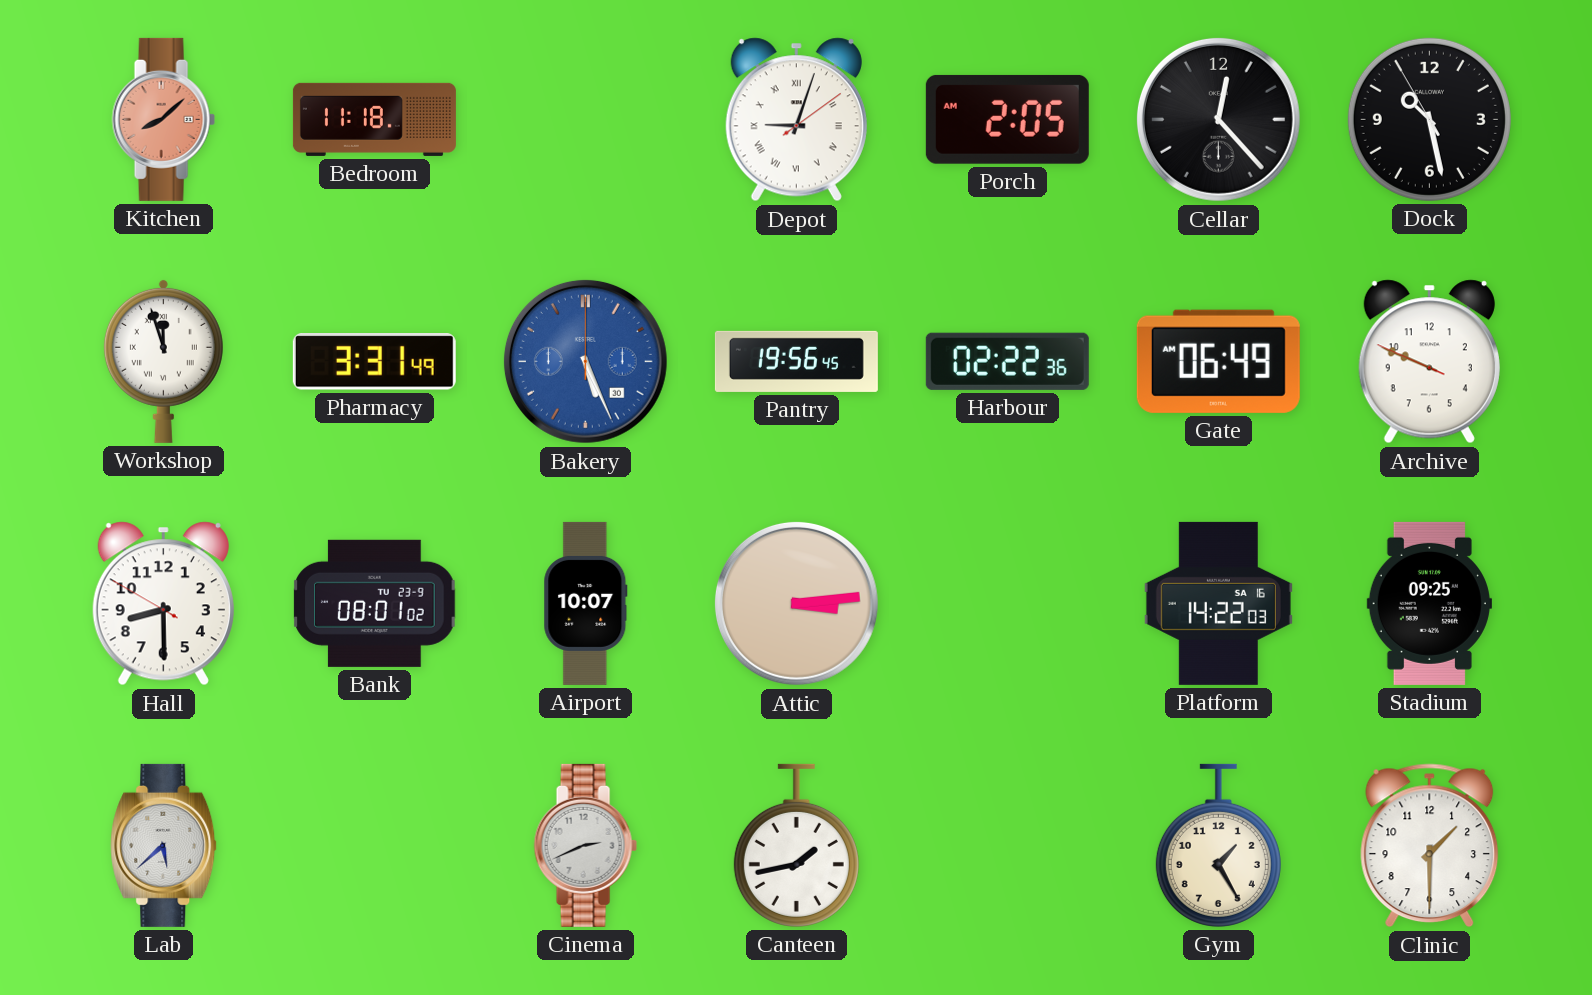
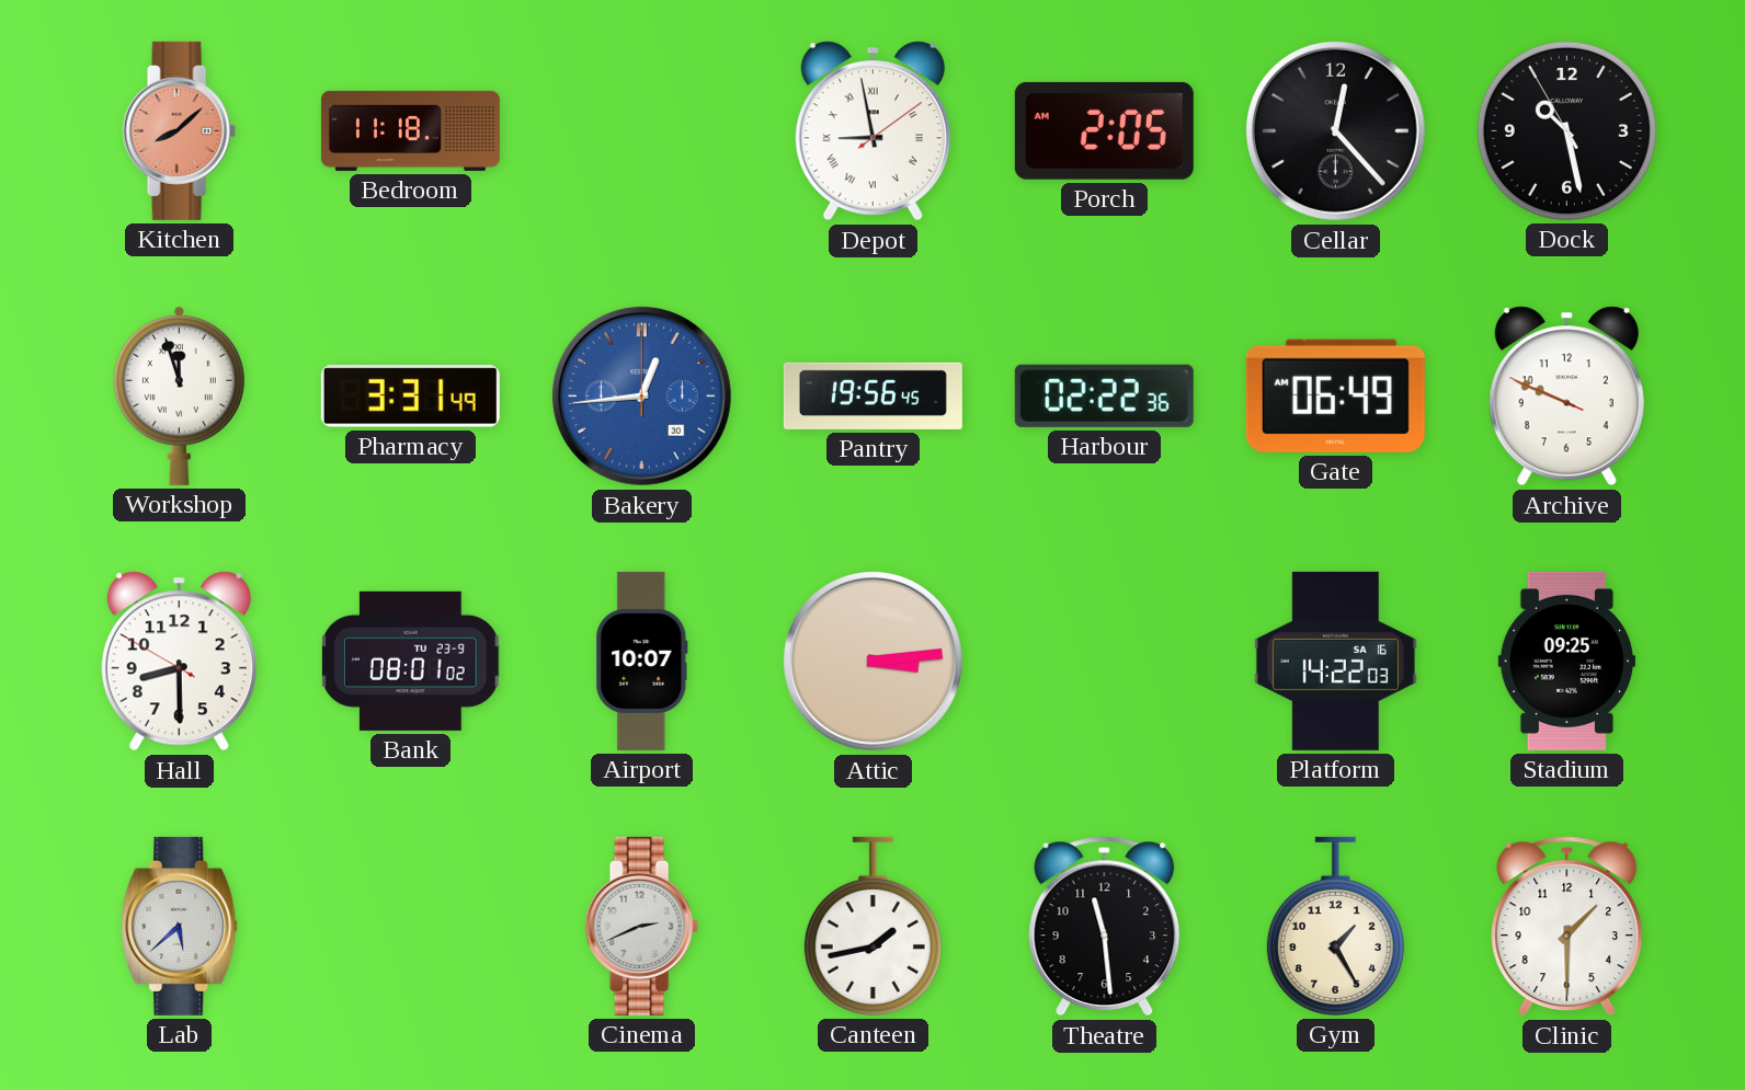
Depot: 9:03 -> 8:58
Bakery: 5:26 -> 12:44
Theatre: none -> 11:29
